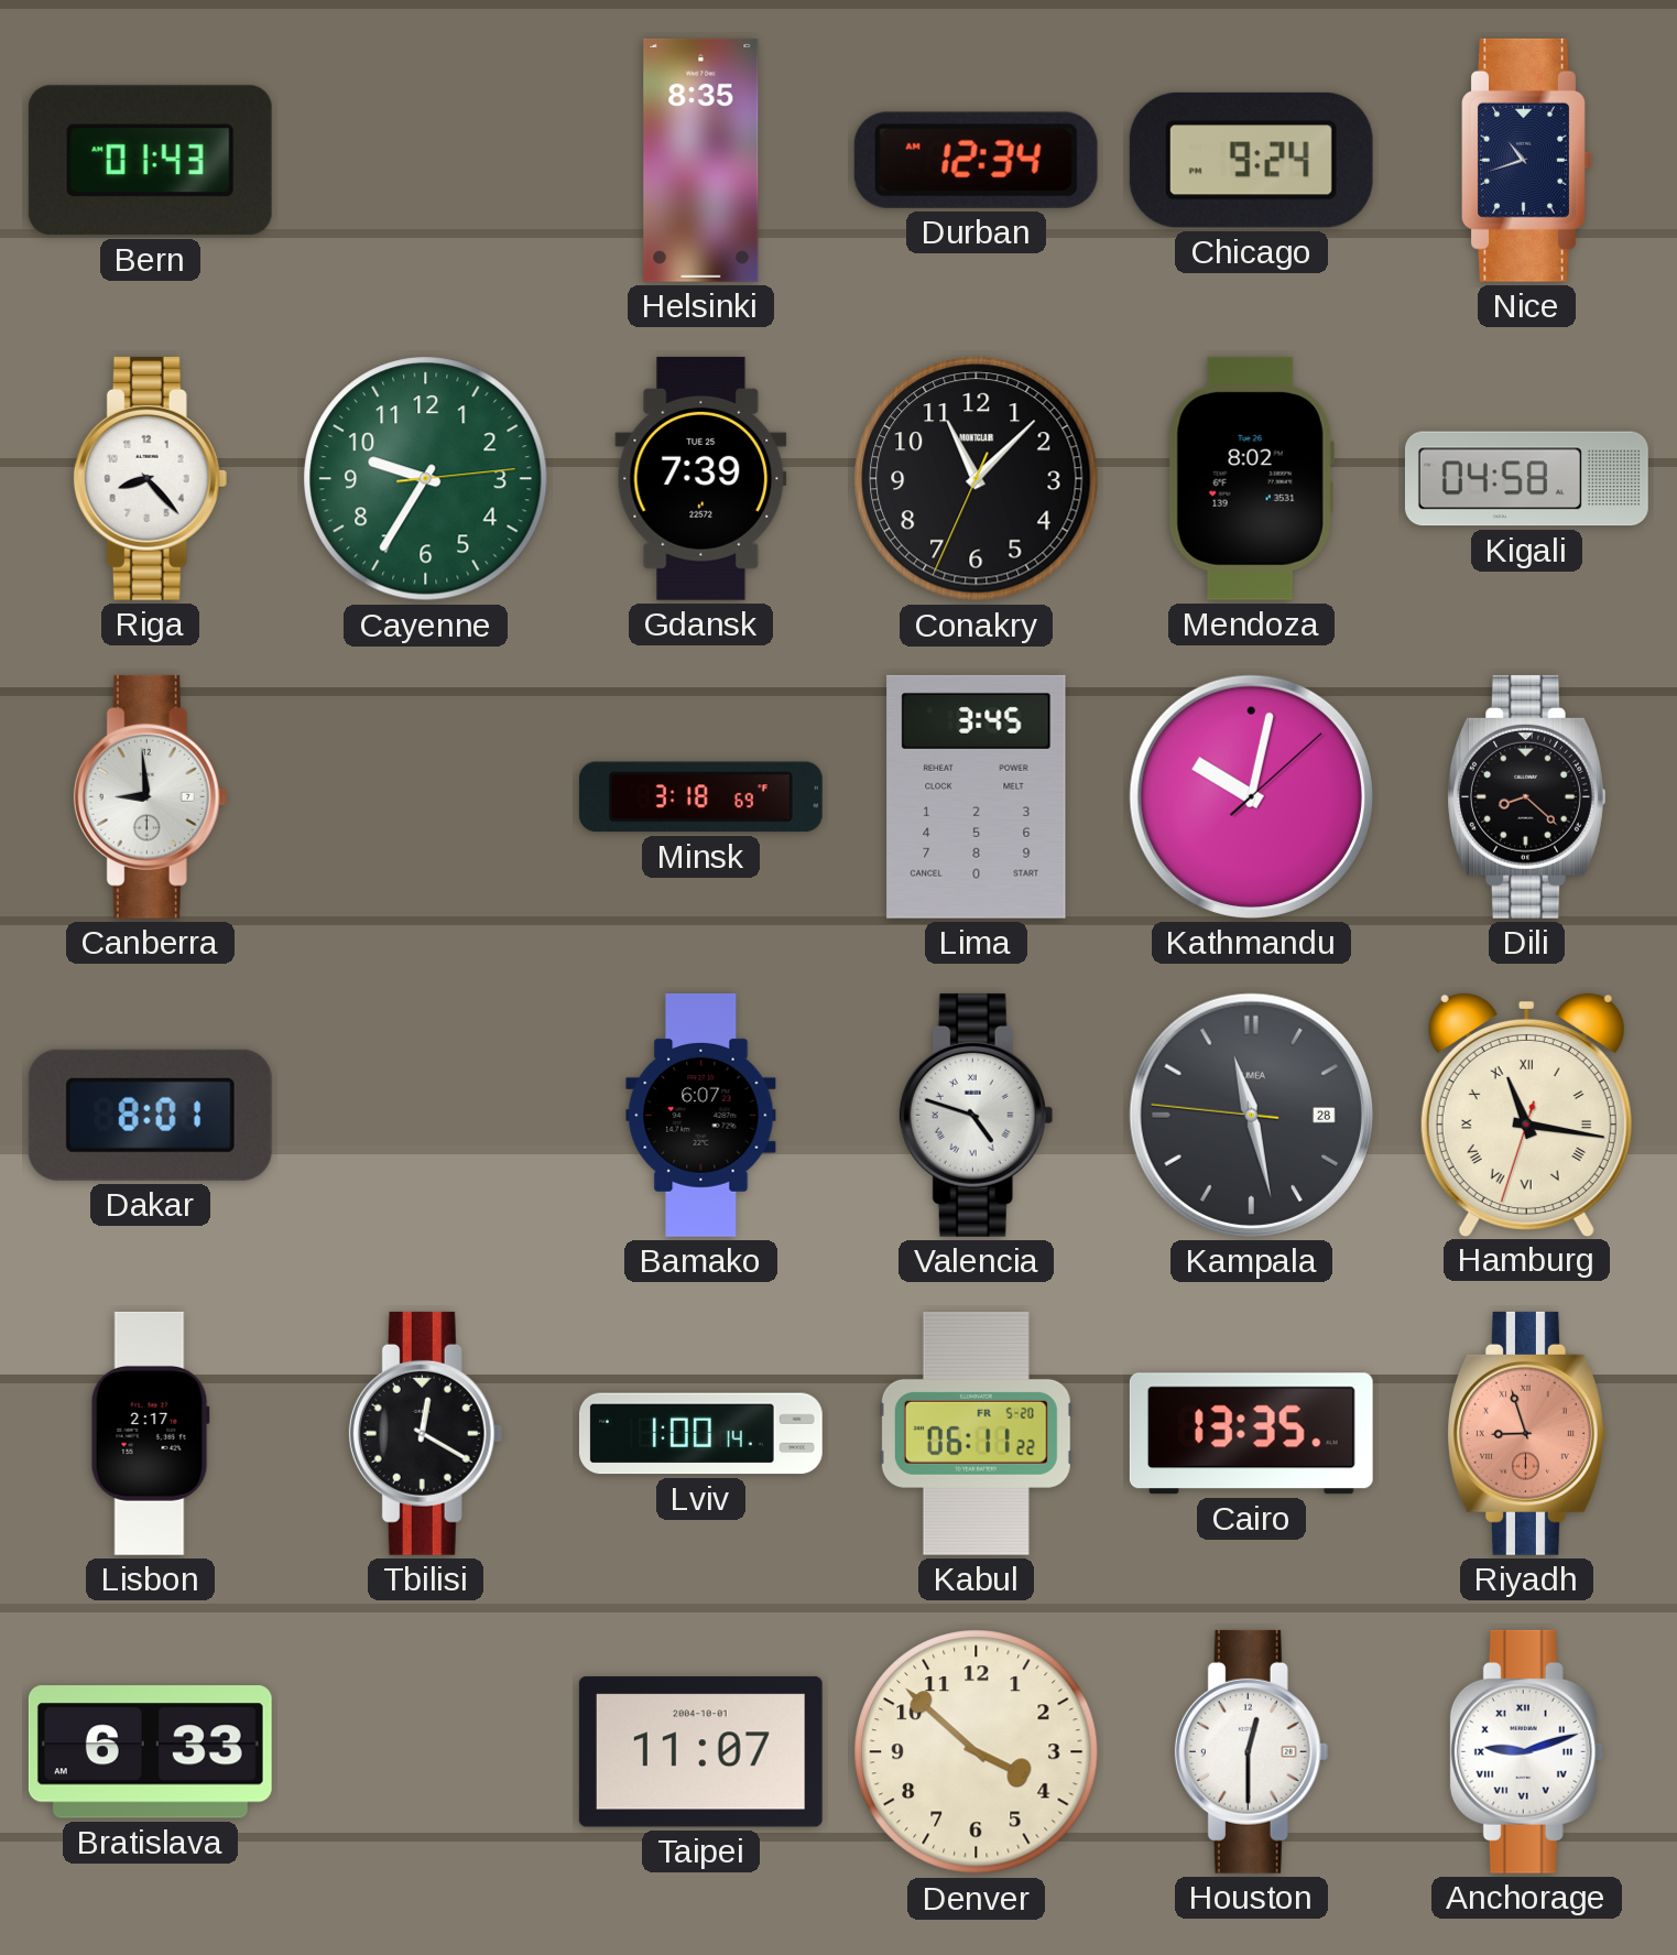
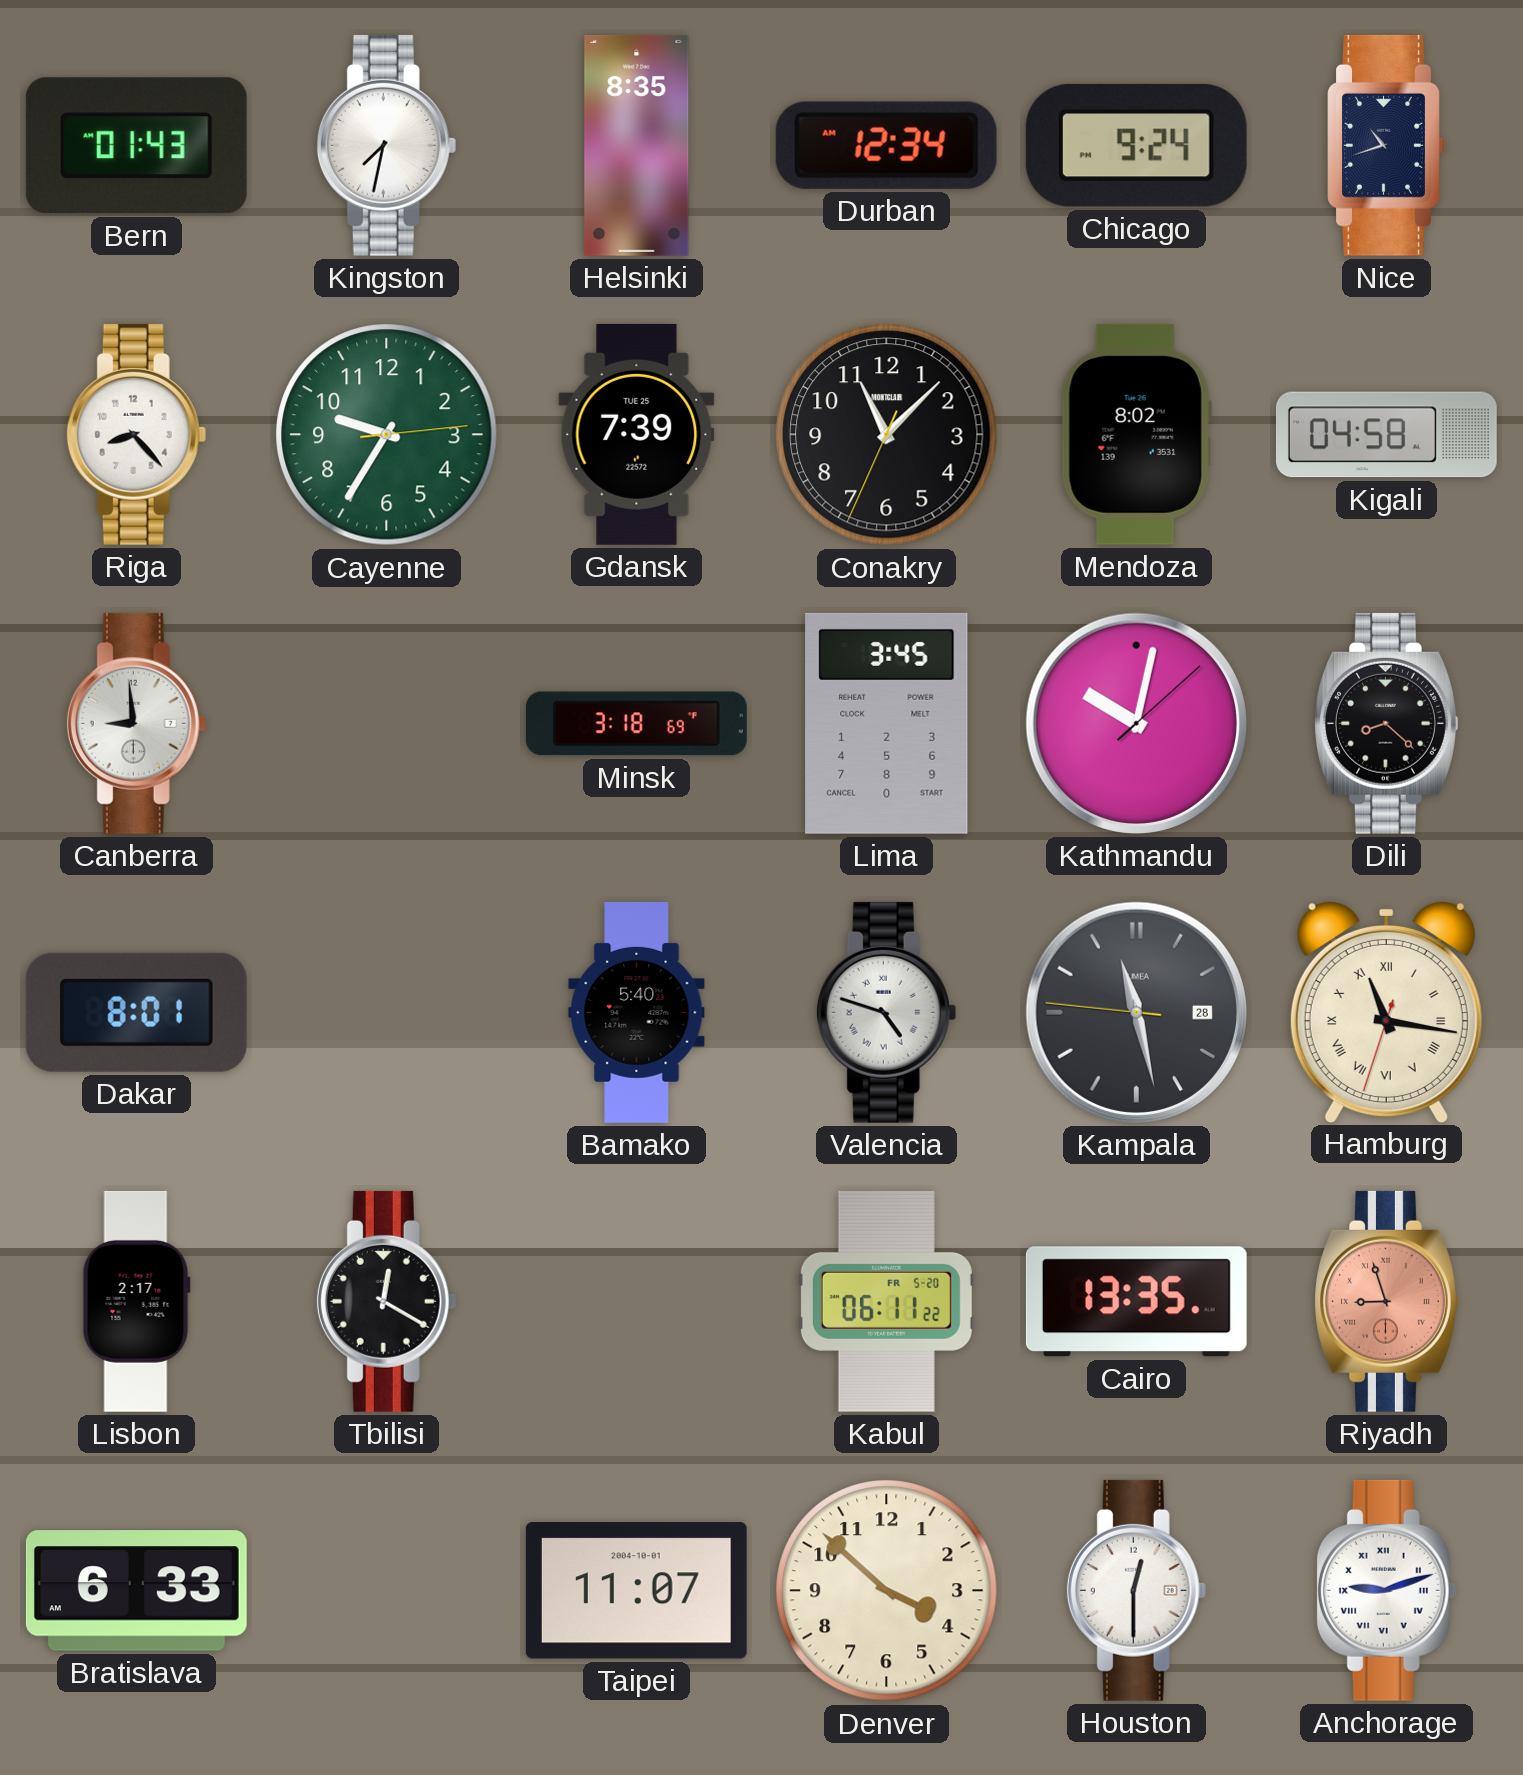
Kingston: none -> 7:32
Bamako: 6:07 -> 5:40
Lviv: 1:00 -> none
